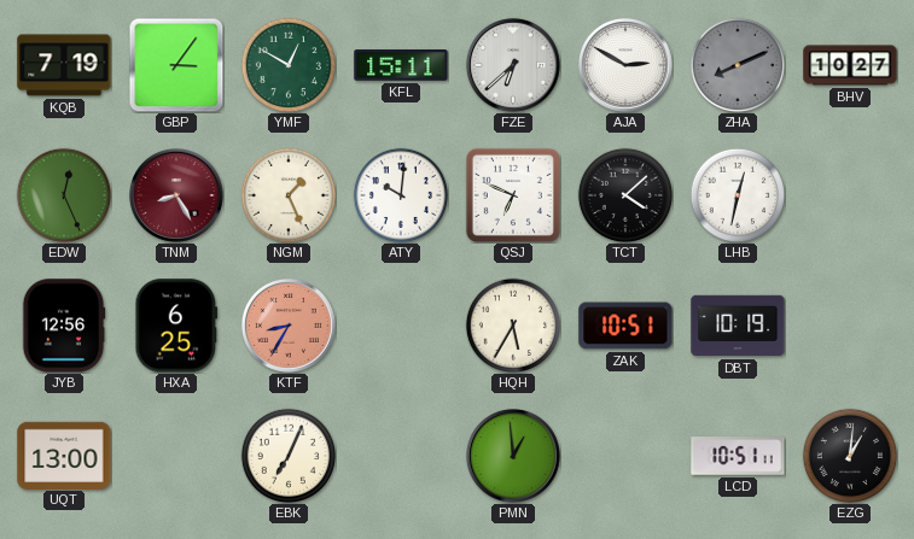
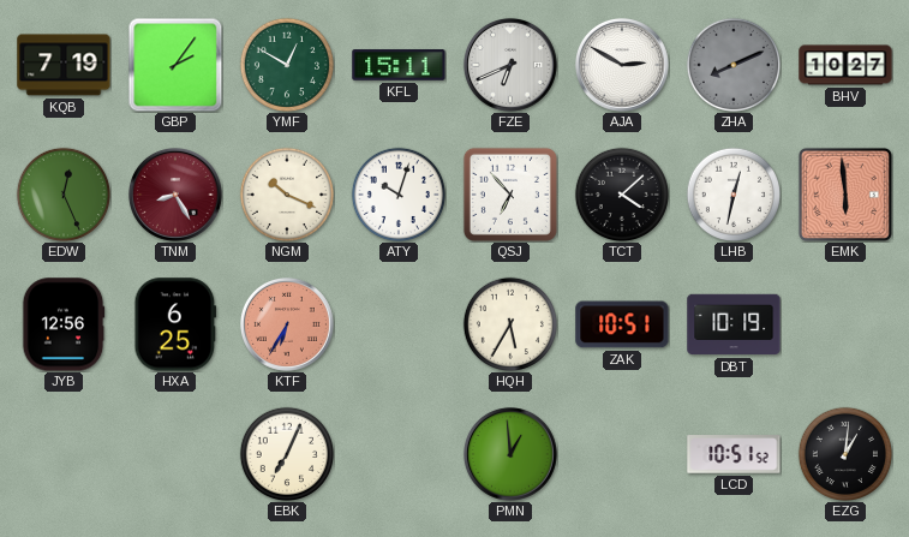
GBP: 3:06 -> 2:06
FZE: 6:38 -> 6:41
NGM: 1:26 -> 10:19
ATY: 10:01 -> 10:03
QSJ: 6:49 -> 6:53
EMK: none -> 5:59
KTF: 8:35 -> 6:35
UQT: 13:00 -> none
LCD: 10:51:11 -> 10:51:52
